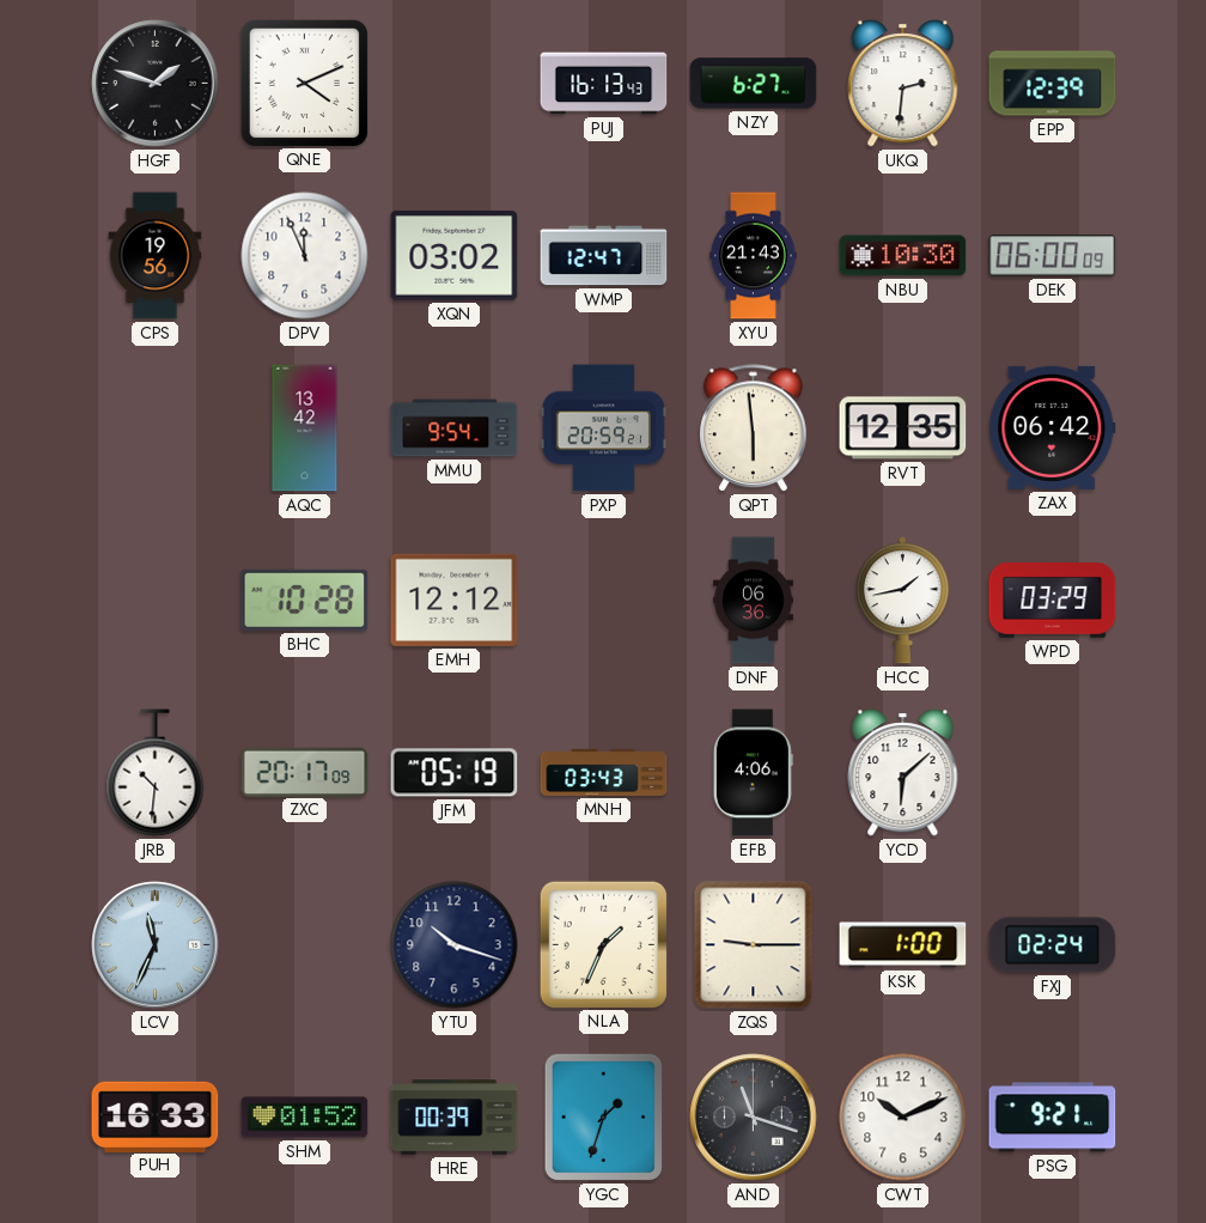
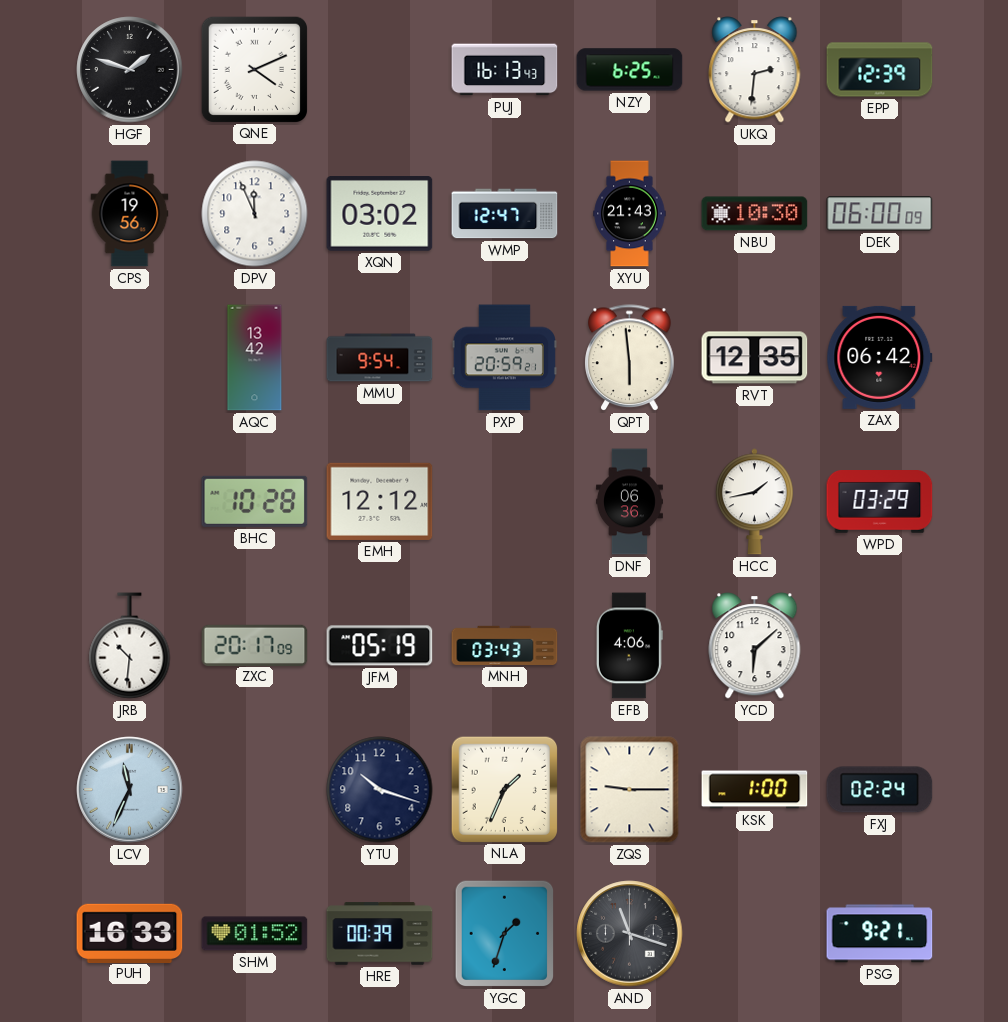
NZY: 6:27 -> 6:25
CWT: 10:11 -> none
